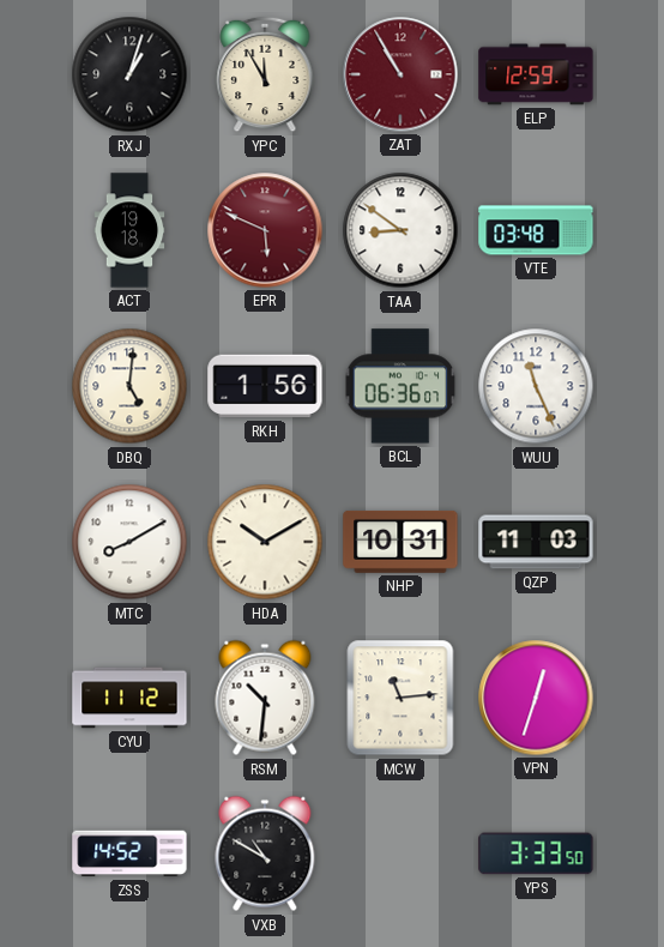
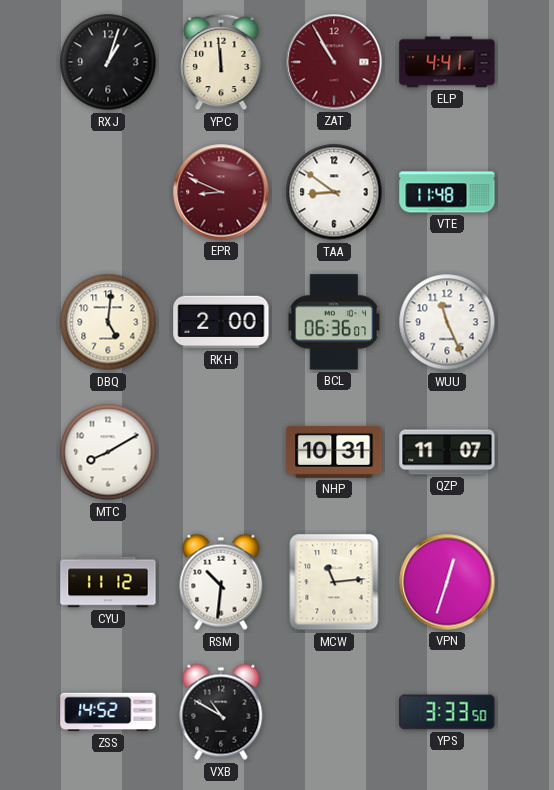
YPC: 11:55 -> 11:59
ELP: 12:59 -> 4:41
ACT: 19:18 -> none
EPR: 5:49 -> 8:49
VTE: 03:48 -> 11:48
RKH: 1:56 -> 2:00
HDA: 10:10 -> none
QZP: 11:03 -> 11:07
